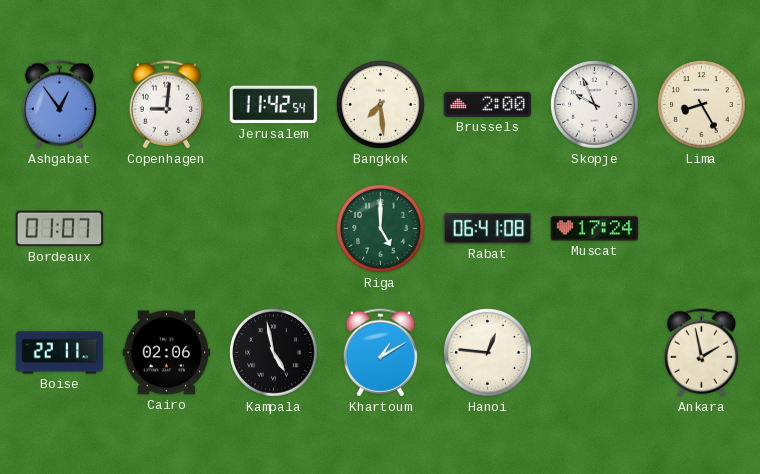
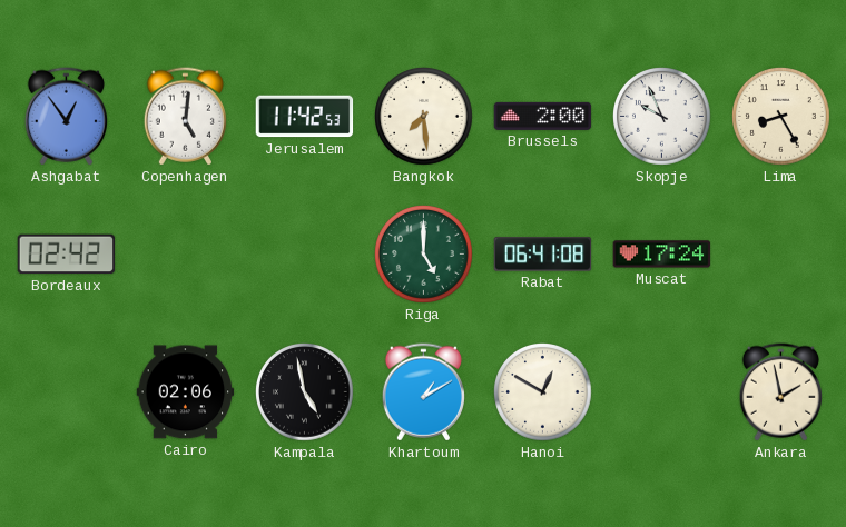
Copenhagen: 9:01 -> 5:01
Jerusalem: 11:42:54 -> 11:42:53
Bordeaux: 01:07 -> 02:42
Boise: 22:11 -> none
Hanoi: 12:46 -> 12:50
